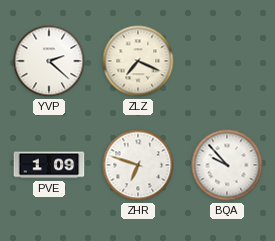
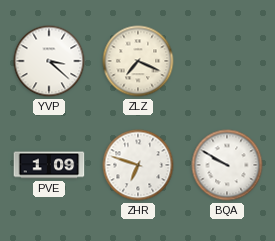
YVP: 2:22 -> 3:22
BQA: 9:53 -> 9:50
